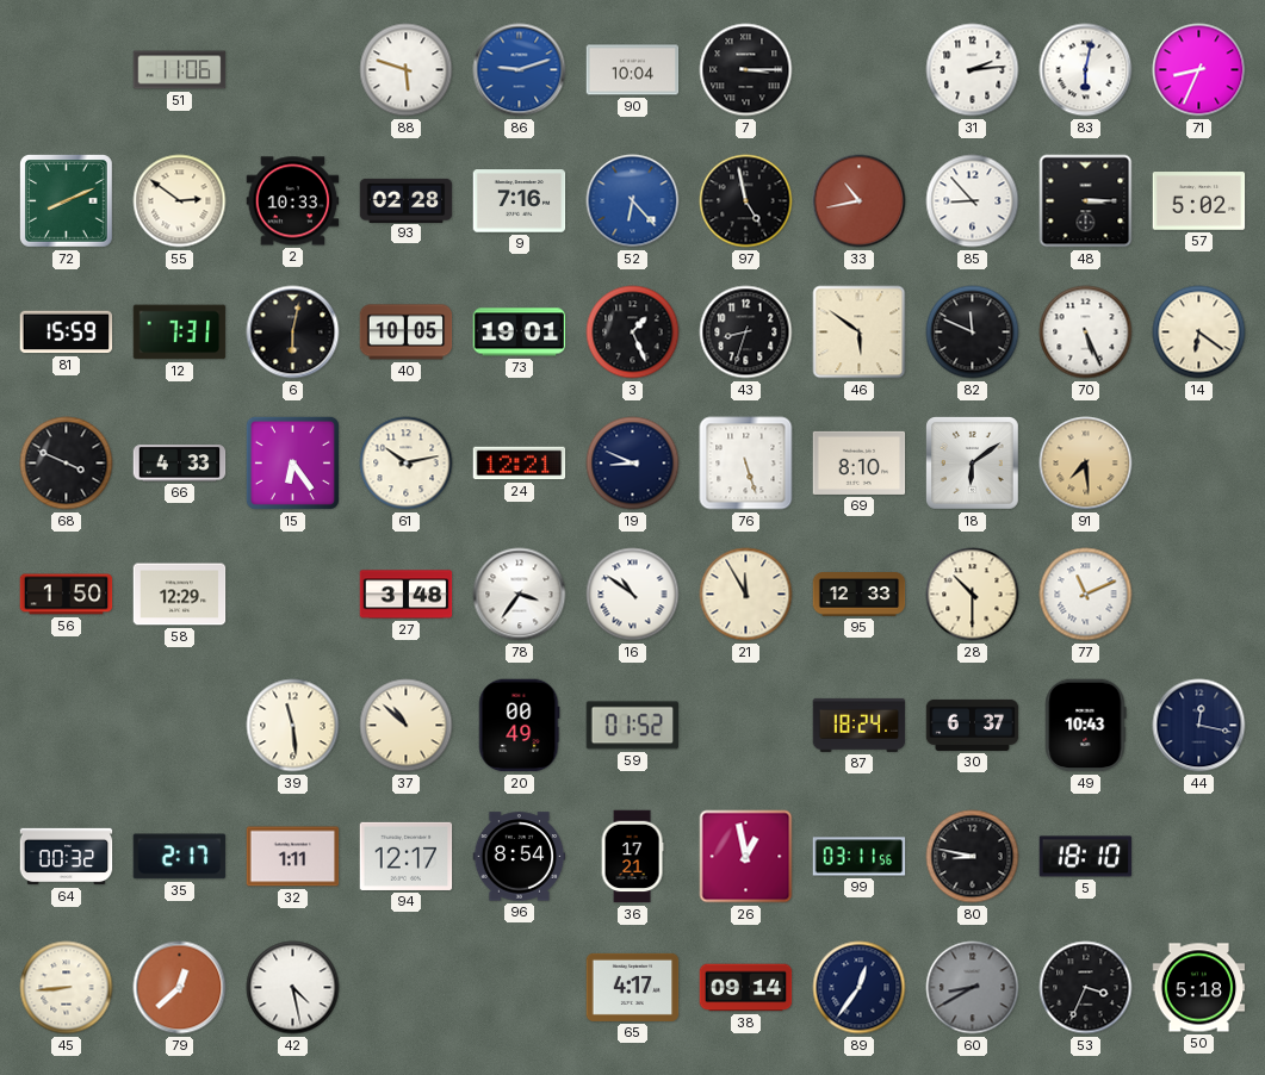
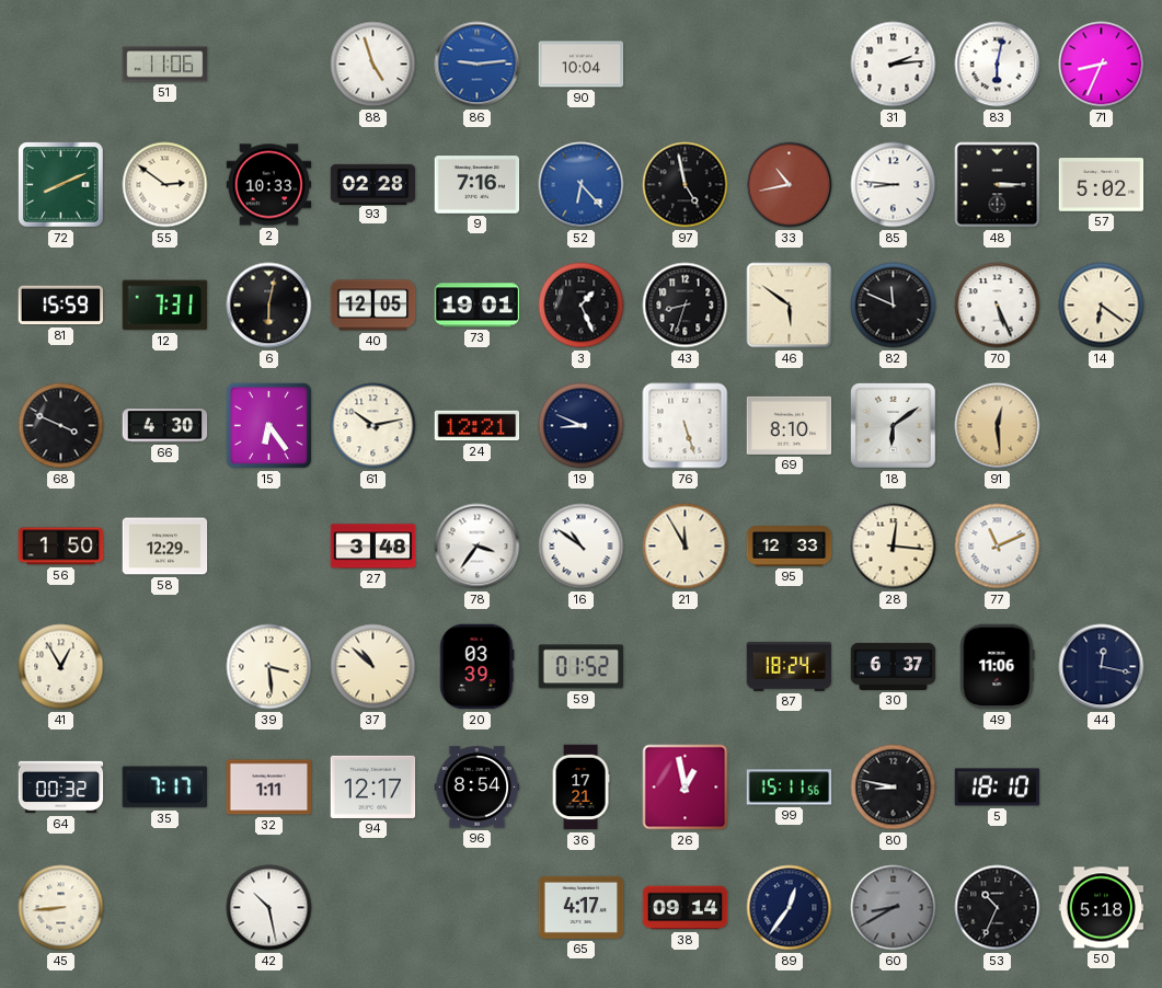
88: 5:48 -> 4:57
86: 9:12 -> 9:14
7: 3:15 -> none
85: 8:53 -> 8:46
40: 10:05 -> 12:05
66: 4:33 -> 4:30
91: 7:29 -> 12:29
28: 10:30 -> 12:16
41: none -> 12:55
39: 11:29 -> 3:29
20: 00:49 -> 03:39
49: 10:43 -> 11:06
35: 2:17 -> 7:17
99: 03:11 -> 15:11
79: 12:38 -> none
42: 4:28 -> 10:28
53: 3:34 -> 10:34
